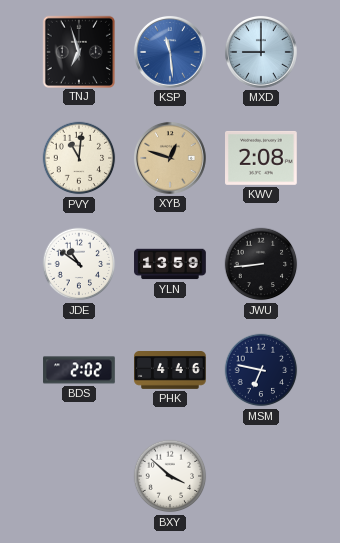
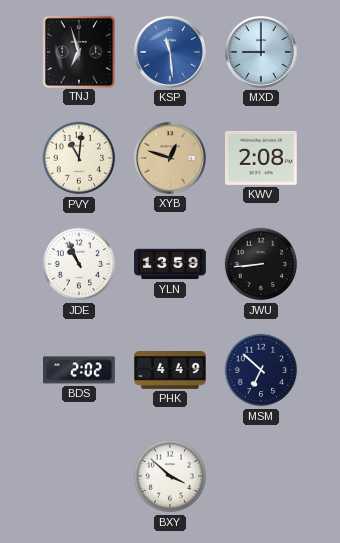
JDE: 10:51 -> 10:56
PHK: 4:46 -> 4:49
MSM: 6:47 -> 6:52
